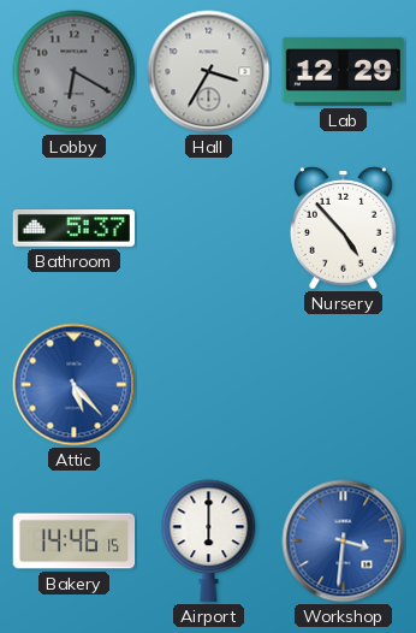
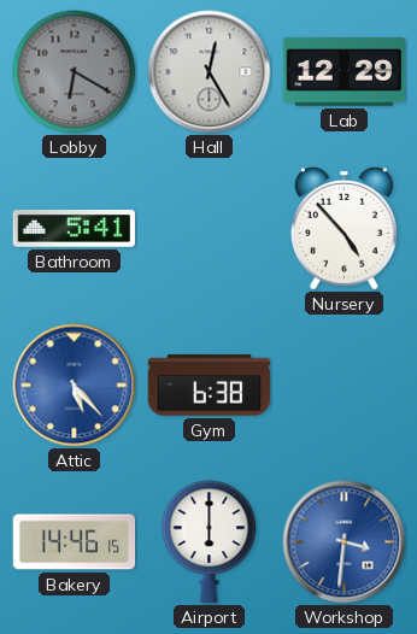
Hall: 3:35 -> 12:25
Bathroom: 5:37 -> 5:41
Gym: none -> 6:38
